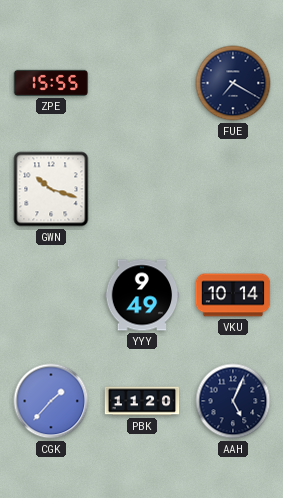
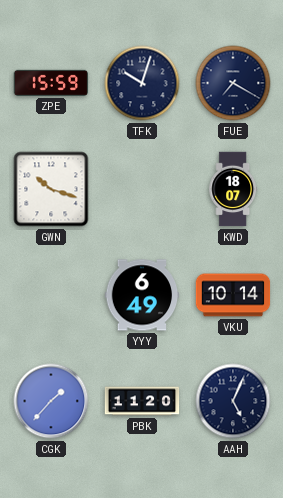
ZPE: 15:55 -> 15:59
TFK: none -> 10:03
KWD: none -> 18:07
YYY: 9:49 -> 6:49
